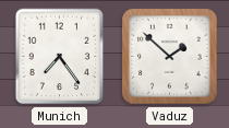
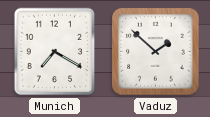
Munich: 7:24 -> 7:20
